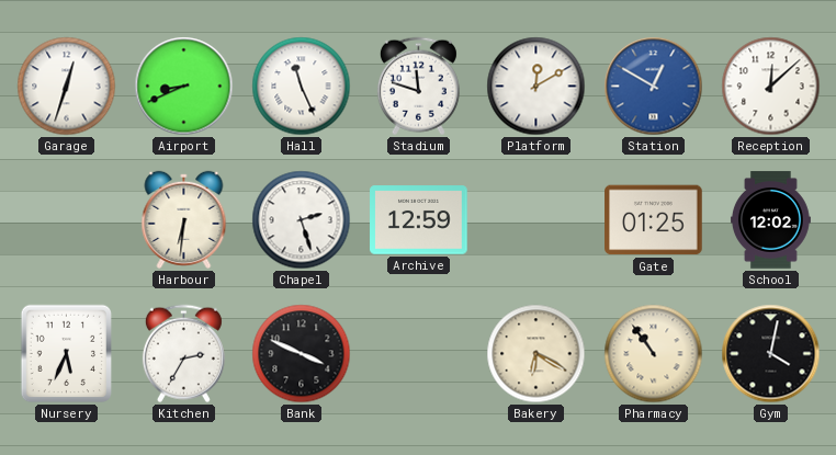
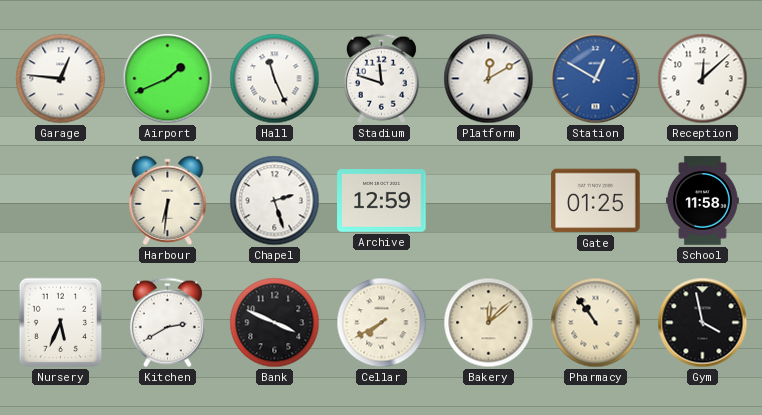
Garage: 12:33 -> 12:46
Airport: 8:41 -> 1:41
School: 12:02 -> 11:58
Kitchen: 2:35 -> 2:40
Cellar: none -> 7:40
Bakery: 6:20 -> 12:08
Gym: 4:02 -> 3:58
